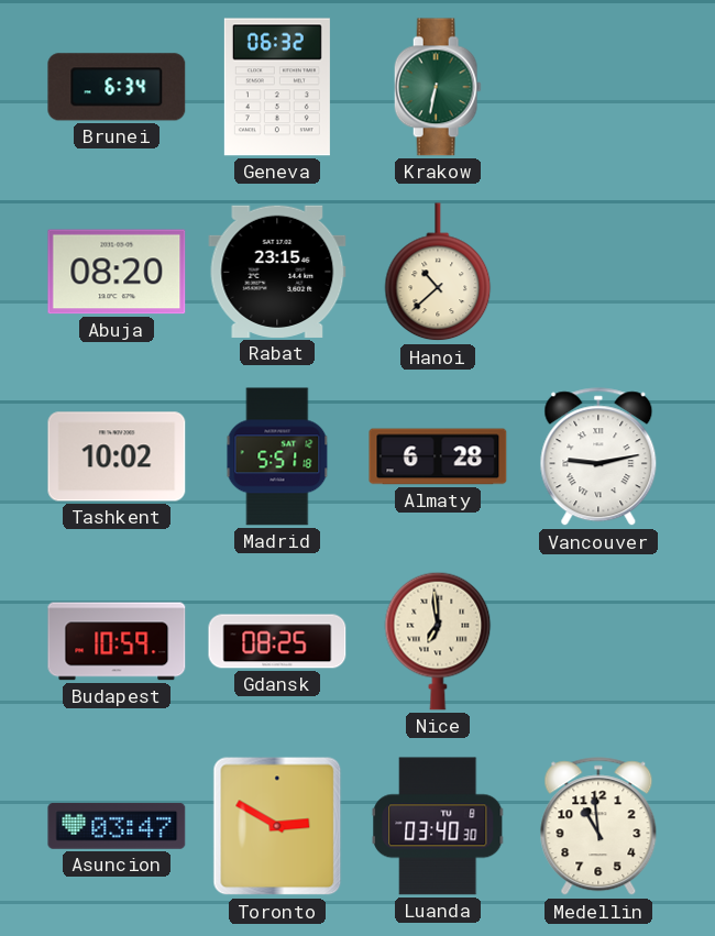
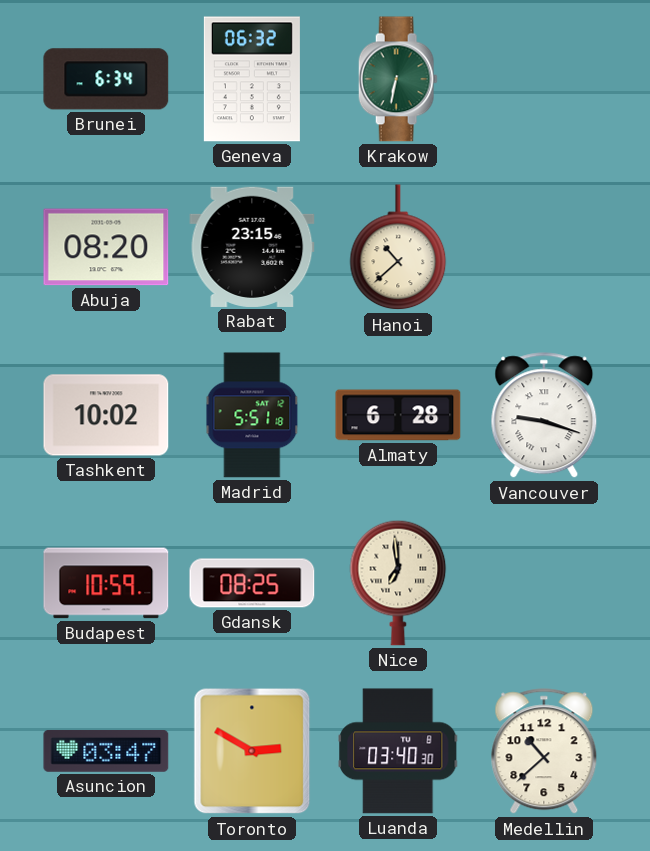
Vancouver: 9:13 -> 9:18
Medellin: 10:59 -> 10:38
